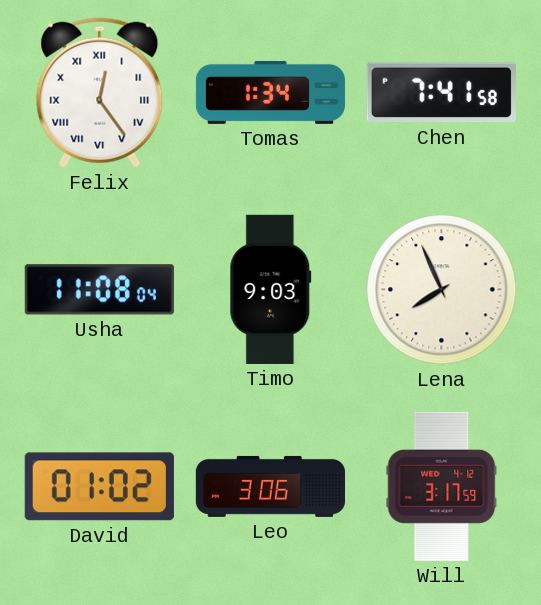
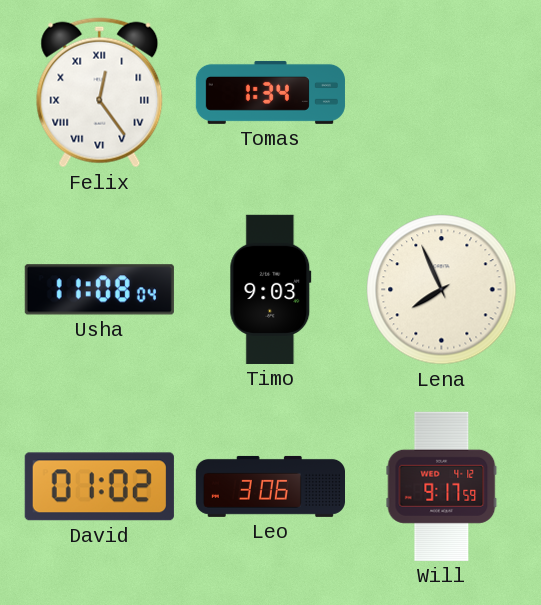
Chen: 7:41 -> none
Will: 3:17 -> 9:17
